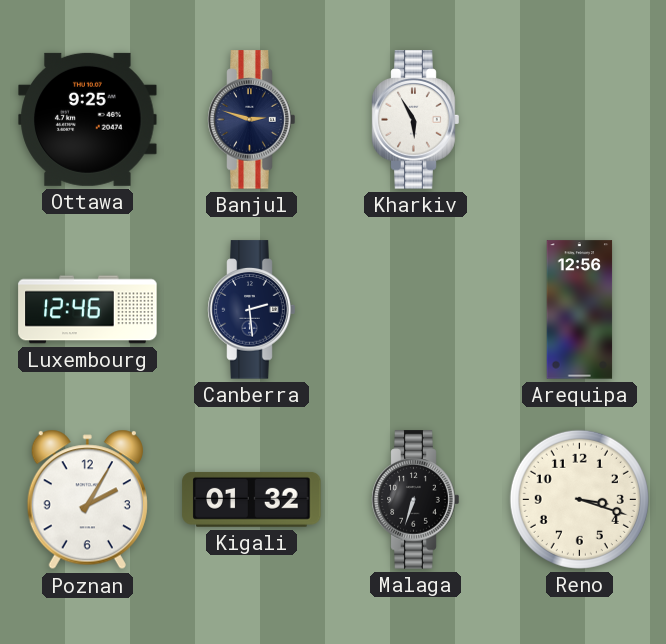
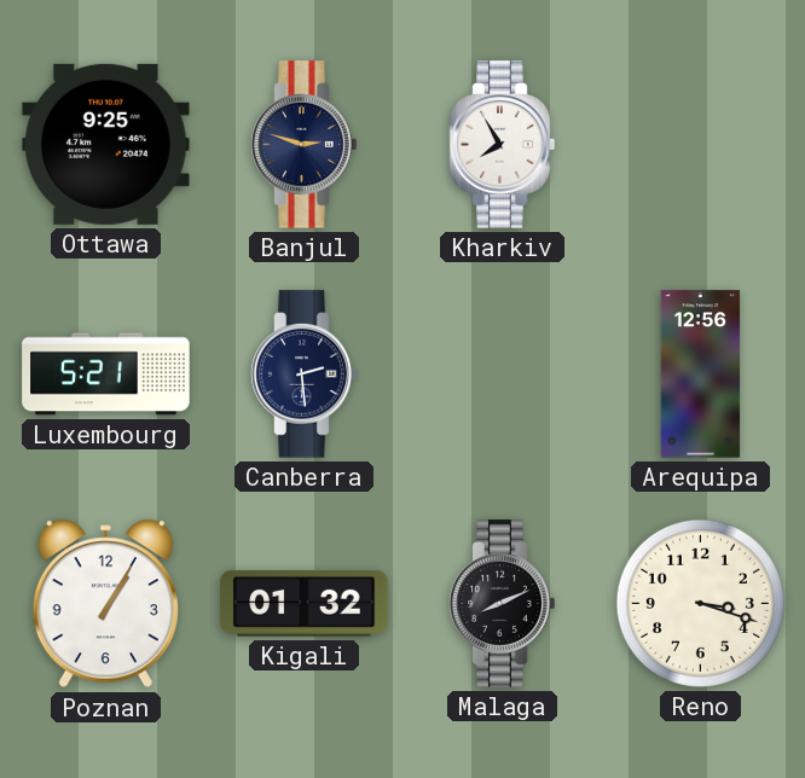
Kharkiv: 5:55 -> 7:55
Luxembourg: 12:46 -> 5:21
Poznan: 2:05 -> 1:05
Malaga: 6:33 -> 8:11
